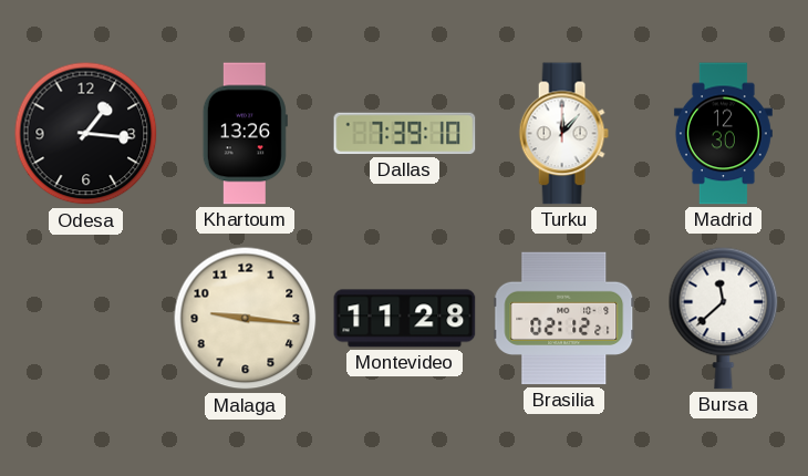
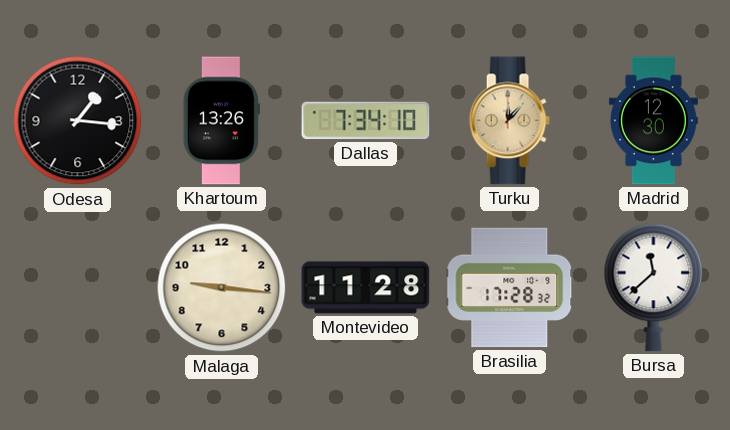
Dallas: 7:39 -> 7:34
Turku dial: white -> champagne
Brasilia: 02:12 -> 17:28
